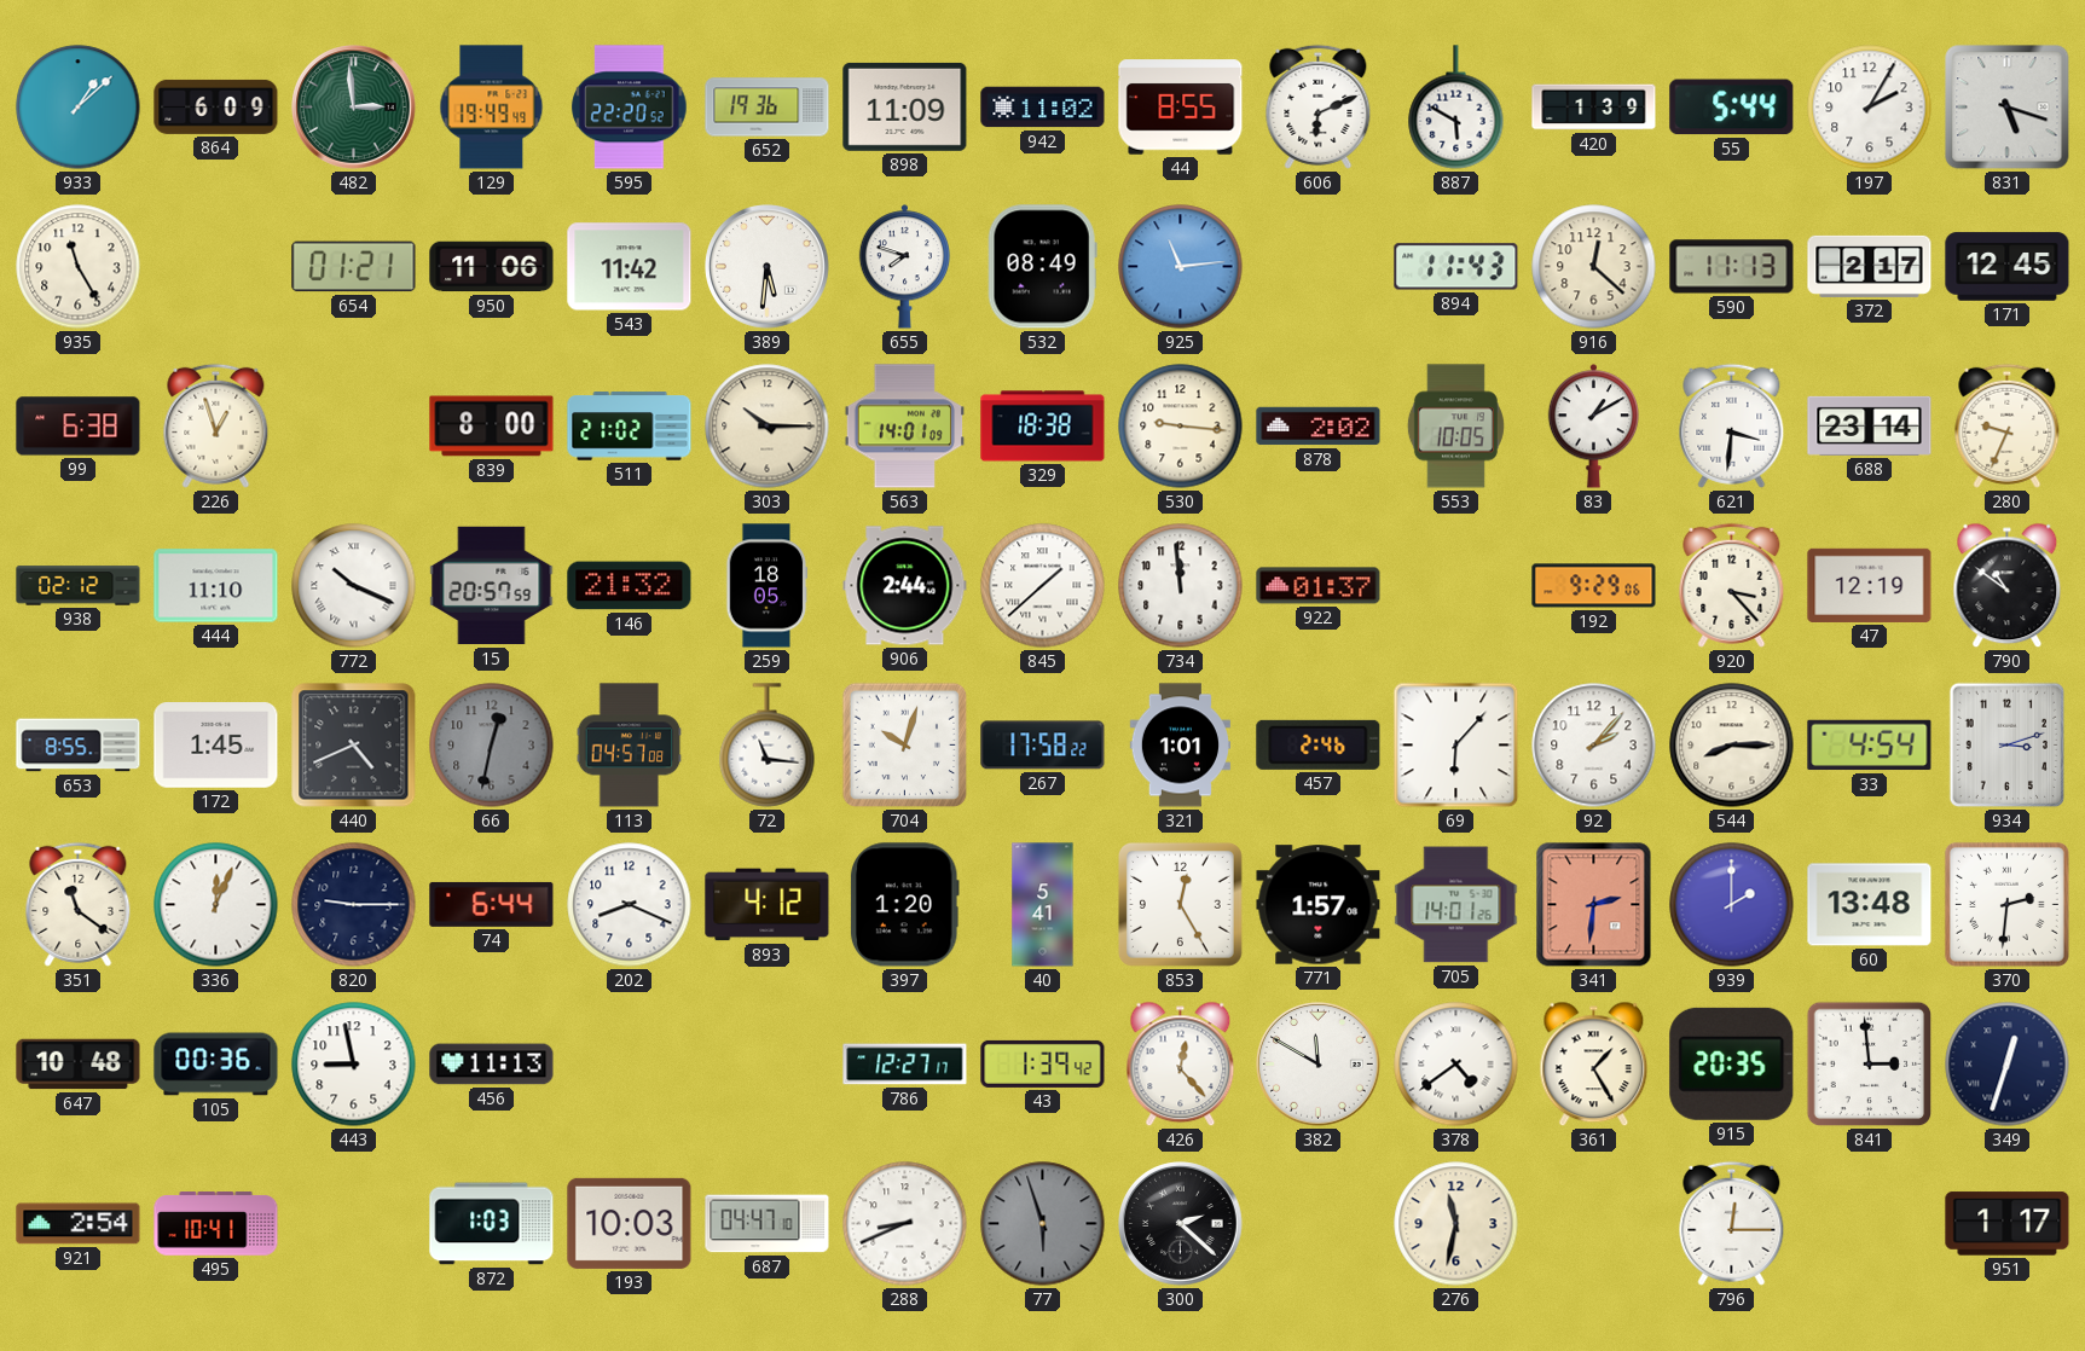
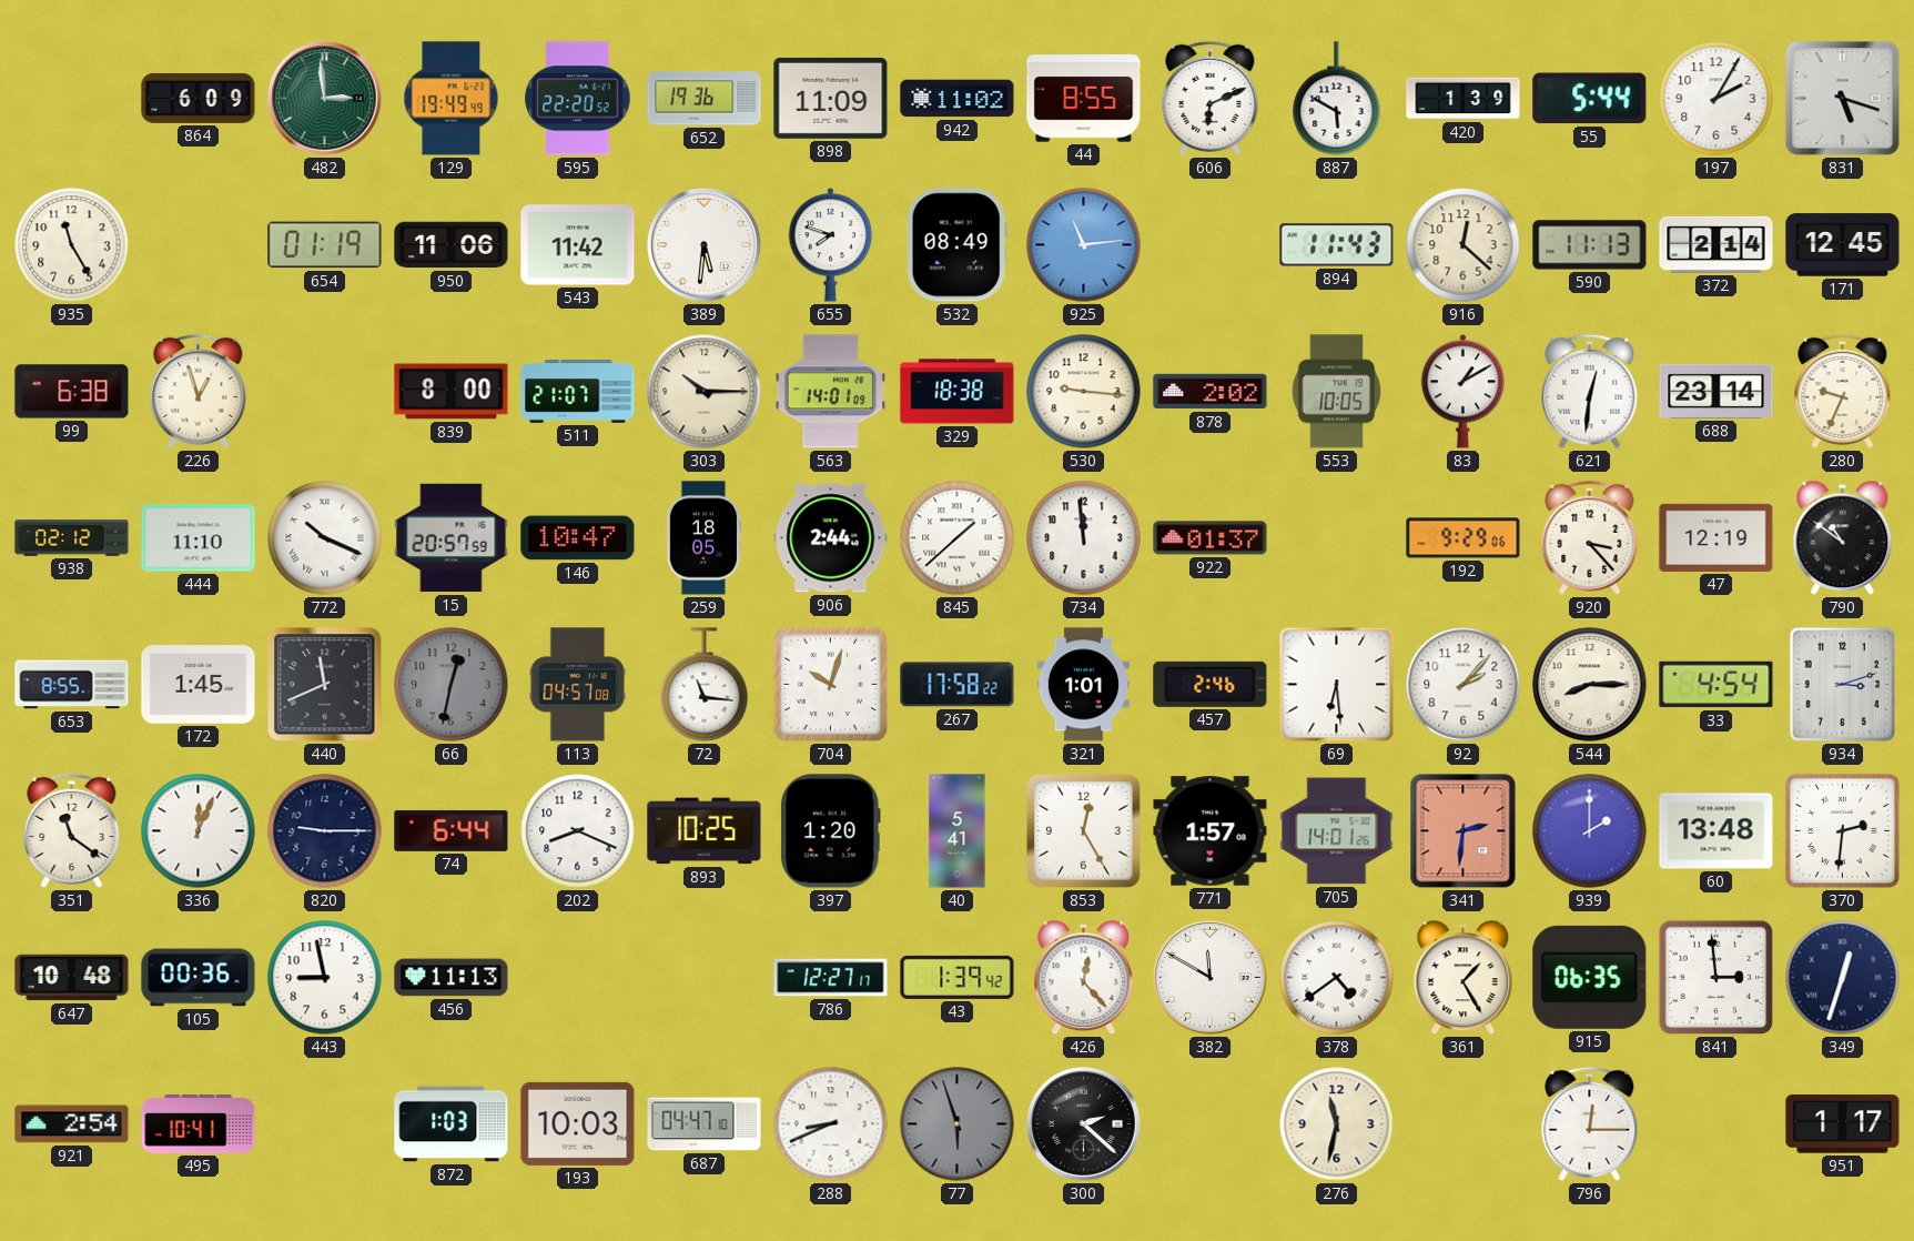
933: 1:08 -> none
654: 01:21 -> 01:19
372: 2:17 -> 2:14
511: 21:02 -> 21:07
621: 3:31 -> 12:31
146: 21:32 -> 10:47
440: 4:41 -> 11:41
69: 6:07 -> 6:29
893: 4:12 -> 10:25
915: 20:35 -> 06:35
